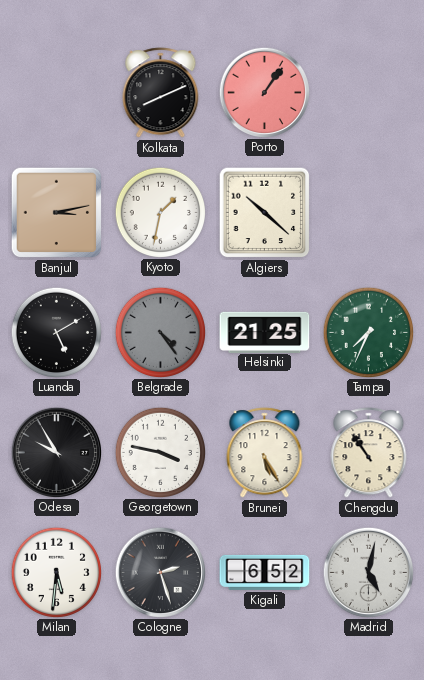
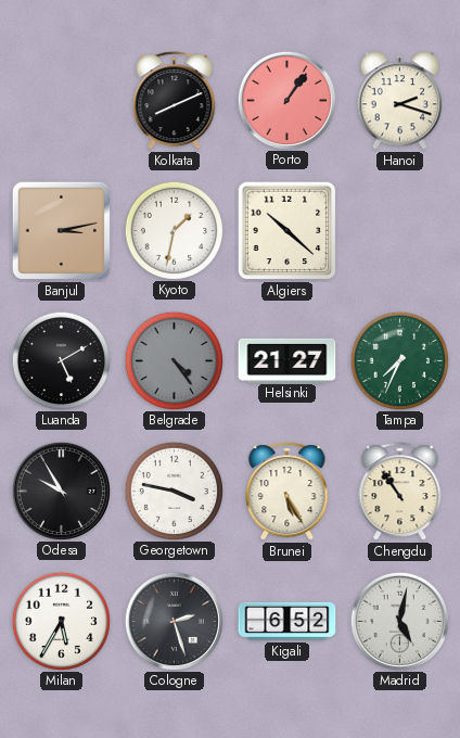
Hanoi: none -> 2:18
Helsinki: 21:25 -> 21:27
Milan: 5:31 -> 5:35
